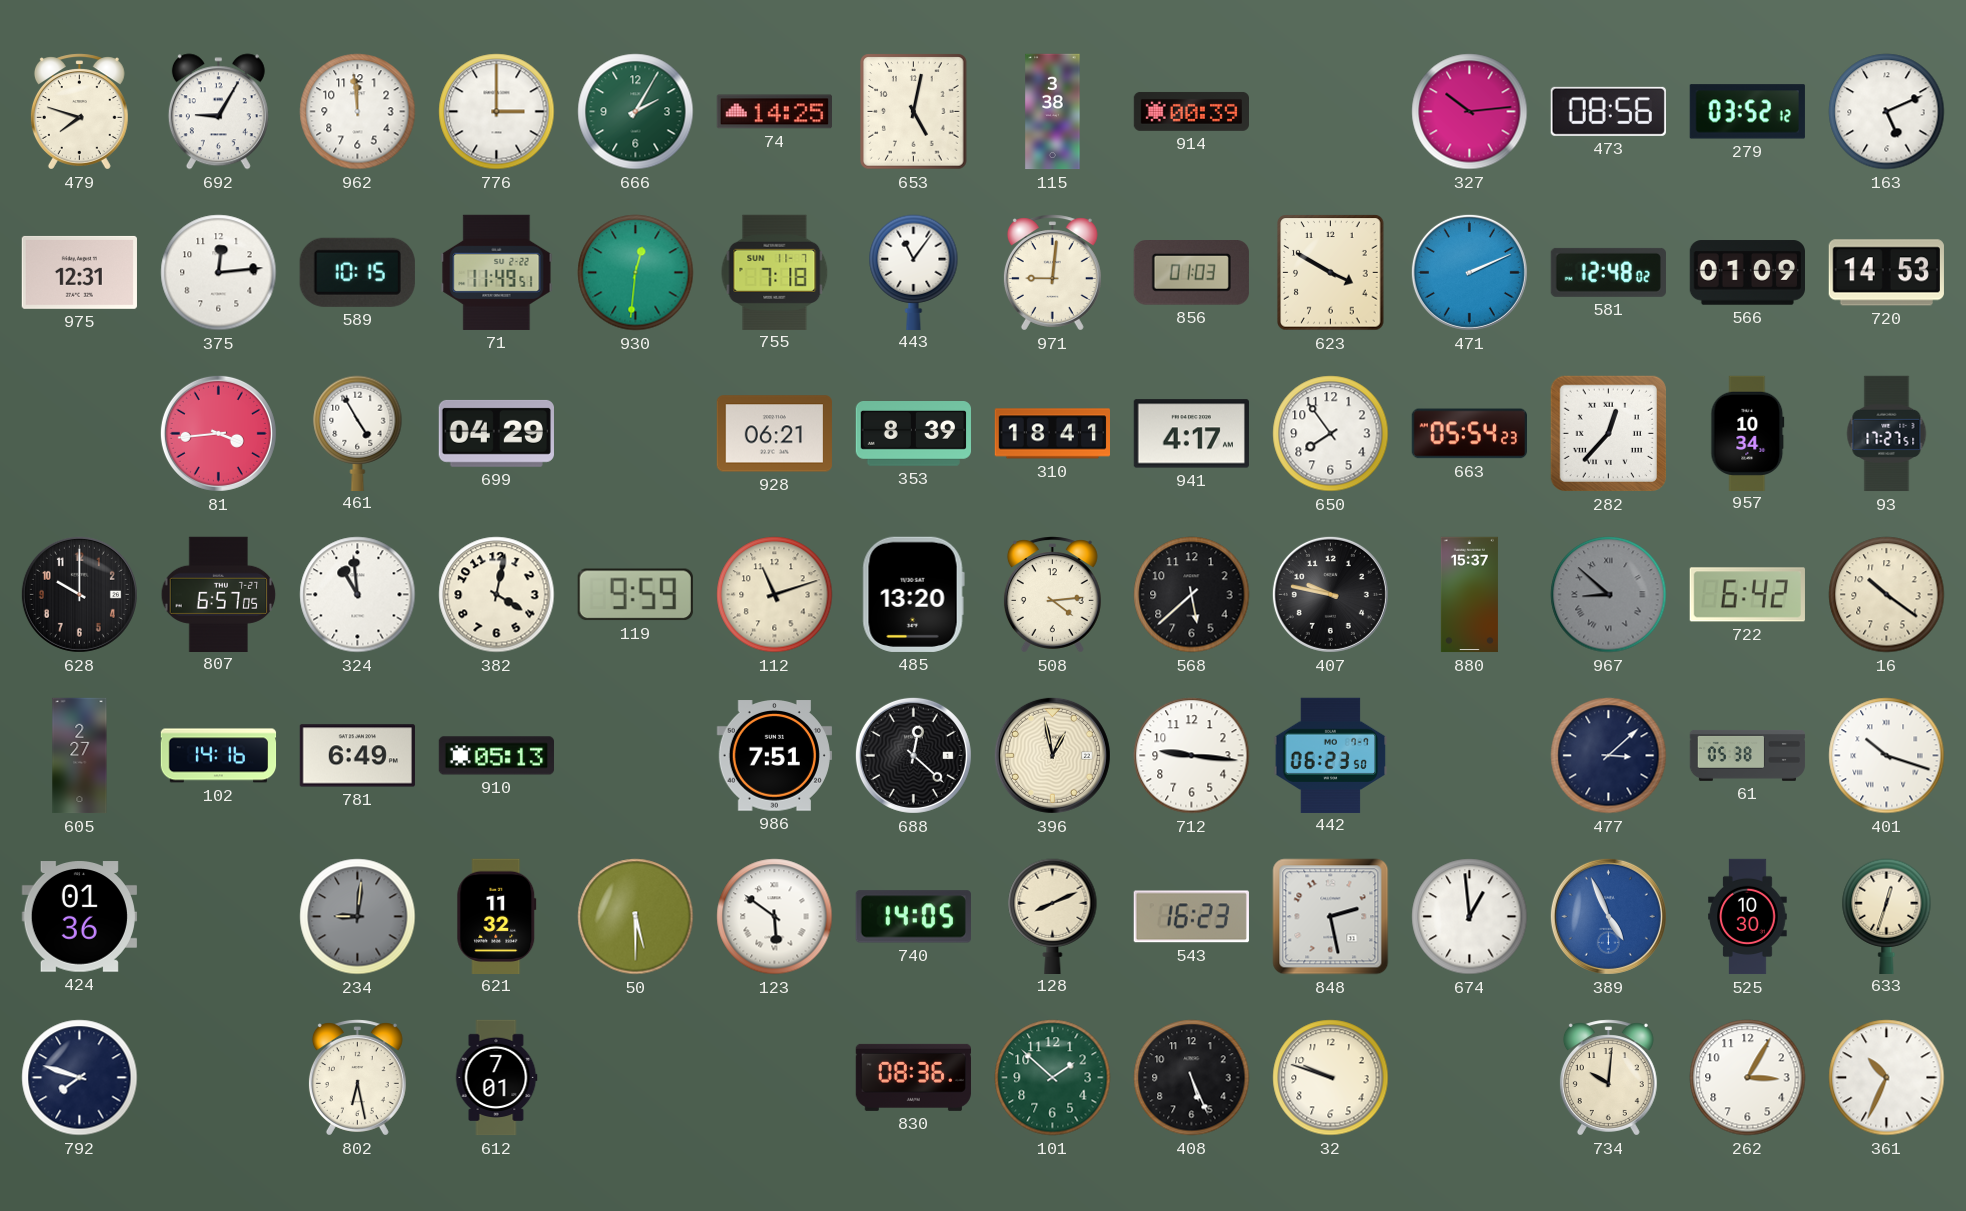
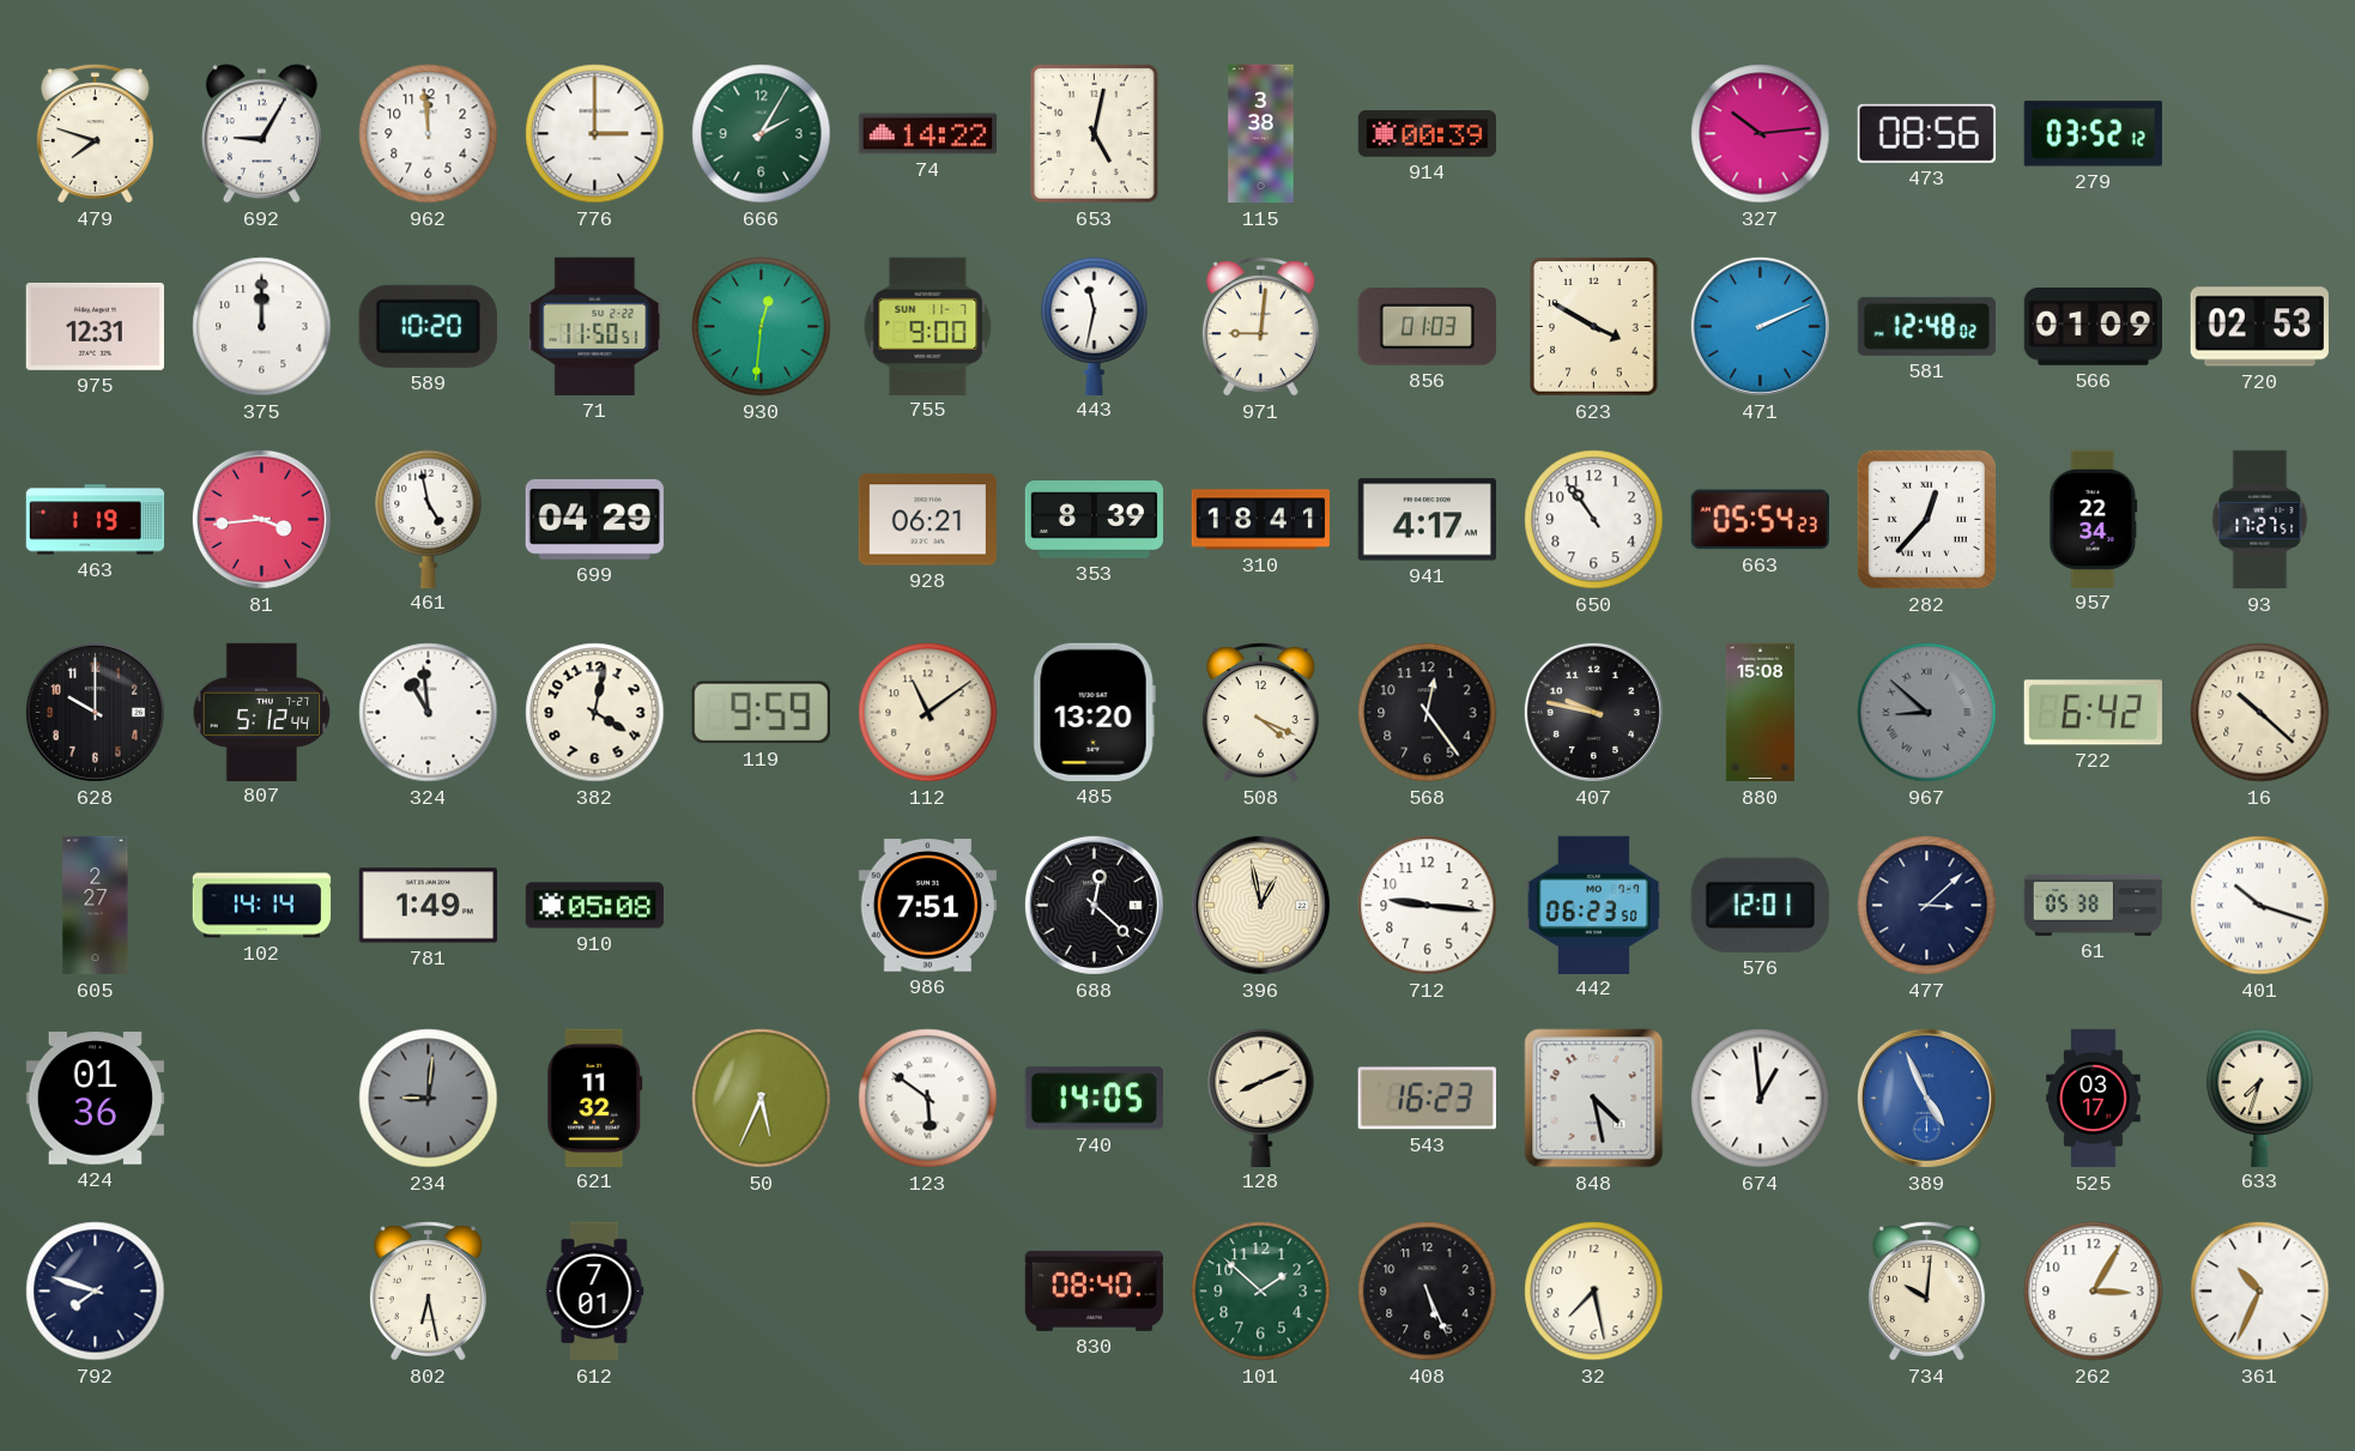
74: 14:25 -> 14:22
163: 5:11 -> none
375: 12:14 -> 12:00
589: 10:15 -> 10:20
71: 11:49 -> 11:50
755: 7:18 -> 9:00
443: 11:06 -> 11:32
720: 14:53 -> 02:53
463: none -> 1:19
461: 4:55 -> 4:58
650: 7:54 -> 10:54
957: 10:34 -> 22:34
807: 6:57 -> 5:12
112: 11:12 -> 11:09
508: 4:14 -> 4:19
568: 5:38 -> 12:24
880: 15:37 -> 15:08
16: 10:21 -> 10:22
102: 14:16 -> 14:14
781: 6:49 -> 1:49
910: 05:13 -> 05:08
576: none -> 12:01
50: 5:30 -> 5:34
848: 2:28 -> 4:28
525: 10:30 -> 03:17
633: 12:33 -> 7:33
830: 08:36 -> 08:40
32: 9:48 -> 7:28
